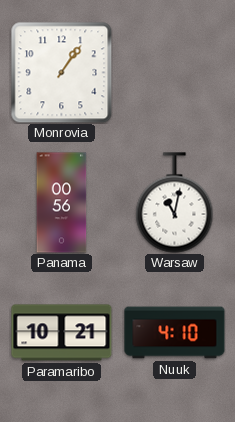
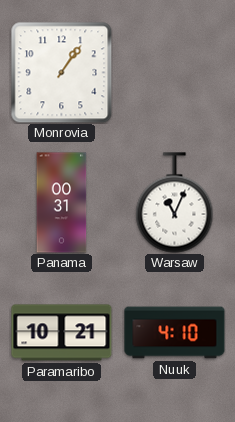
Panama: 00:56 -> 00:31
Warsaw: 11:02 -> 11:04
